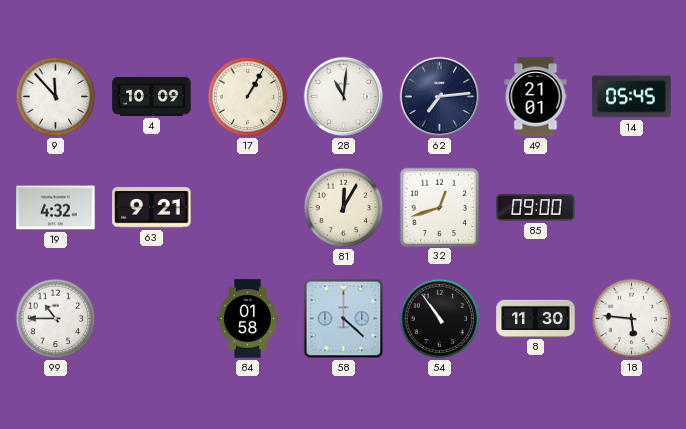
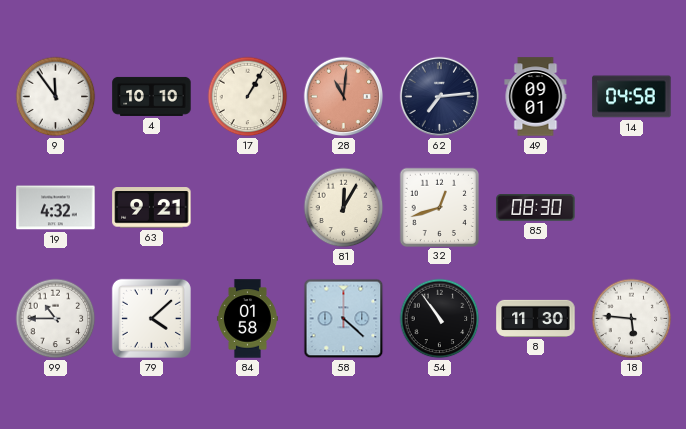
9: 11:53 -> 11:54
4: 10:09 -> 10:10
28 dial: white -> salmon
49: 21:01 -> 09:01
14: 05:45 -> 04:58
85: 09:00 -> 08:30
79: none -> 4:08
